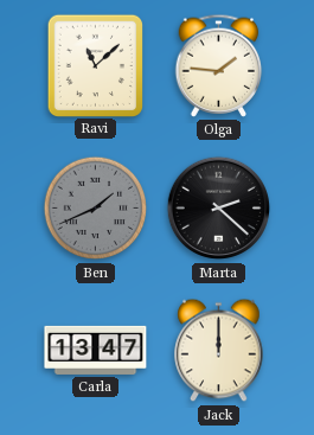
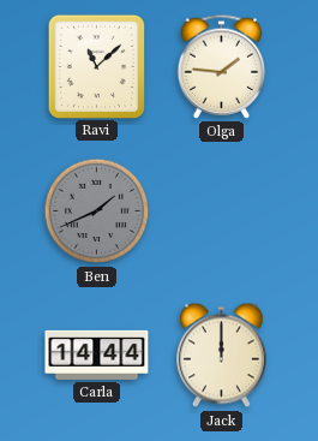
Marta: 2:22 -> none
Carla: 13:47 -> 14:44
